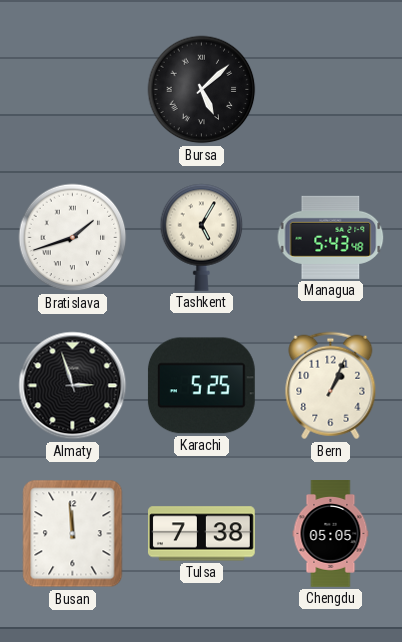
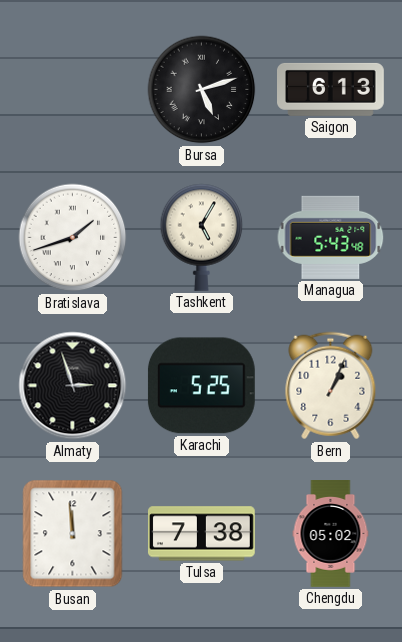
Bursa: 5:08 -> 5:12
Saigon: none -> 6:13
Chengdu: 05:05 -> 05:02
